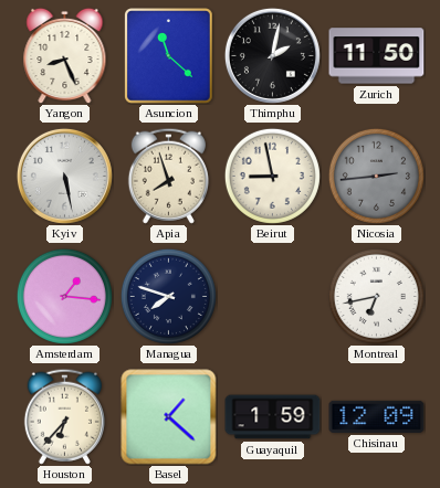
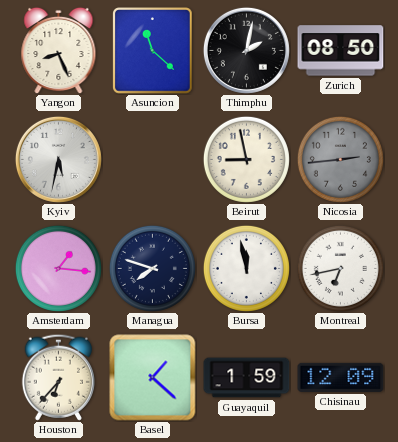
Zurich: 11:50 -> 08:50
Kyiv: 5:28 -> 5:32
Apia: 7:57 -> none
Bursa: none -> 11:58
